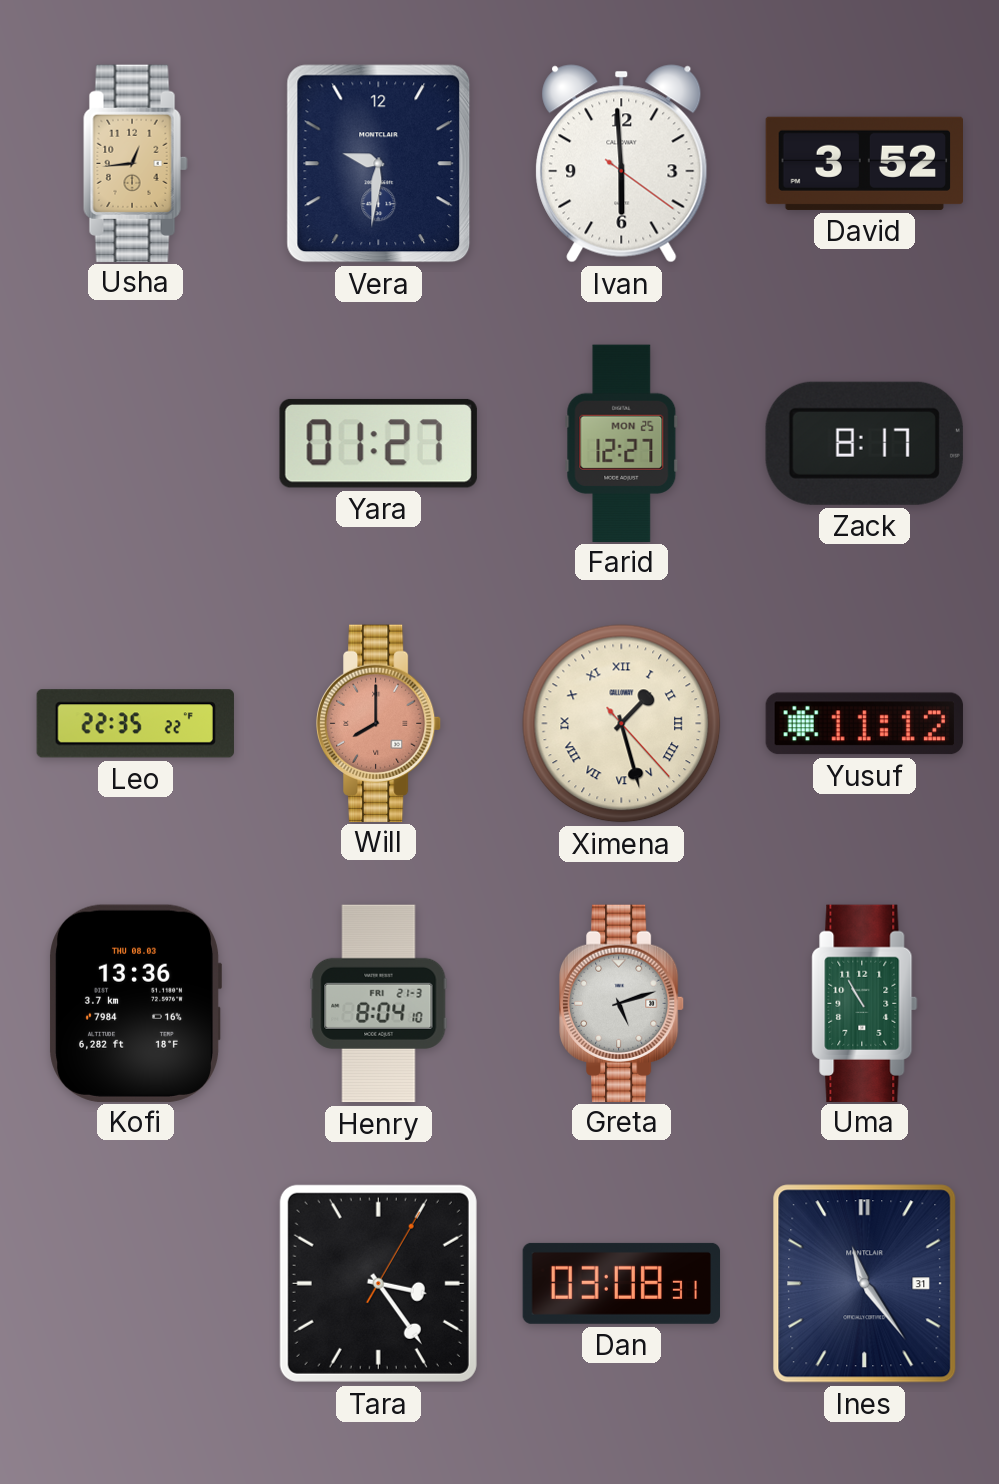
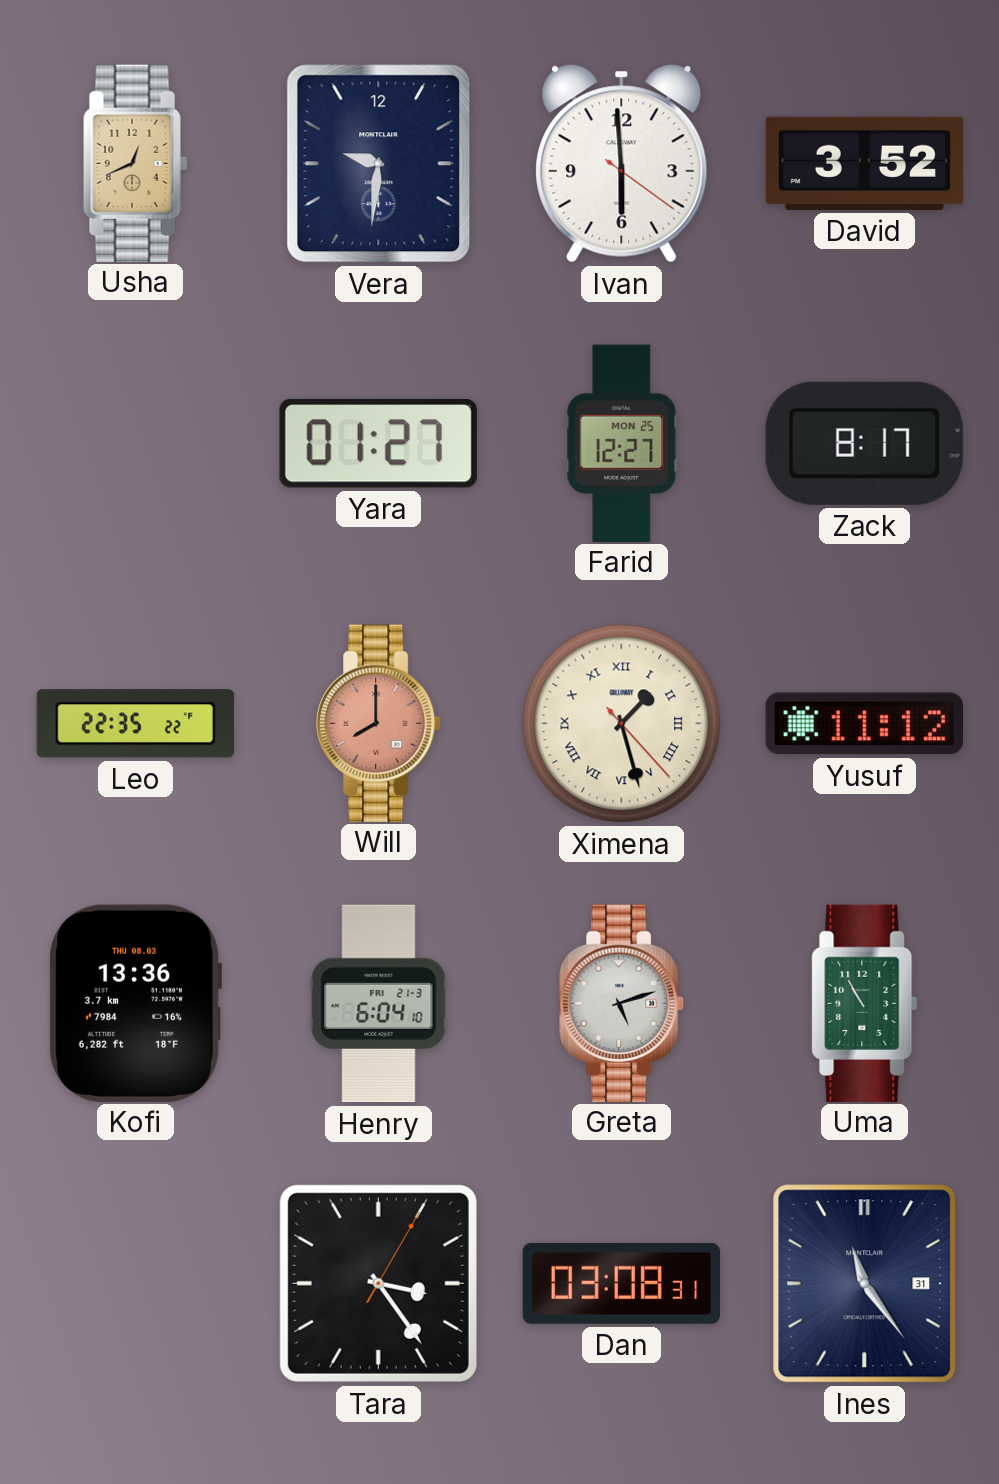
Usha: 12:44 -> 12:41
Henry: 8:04 -> 6:04
